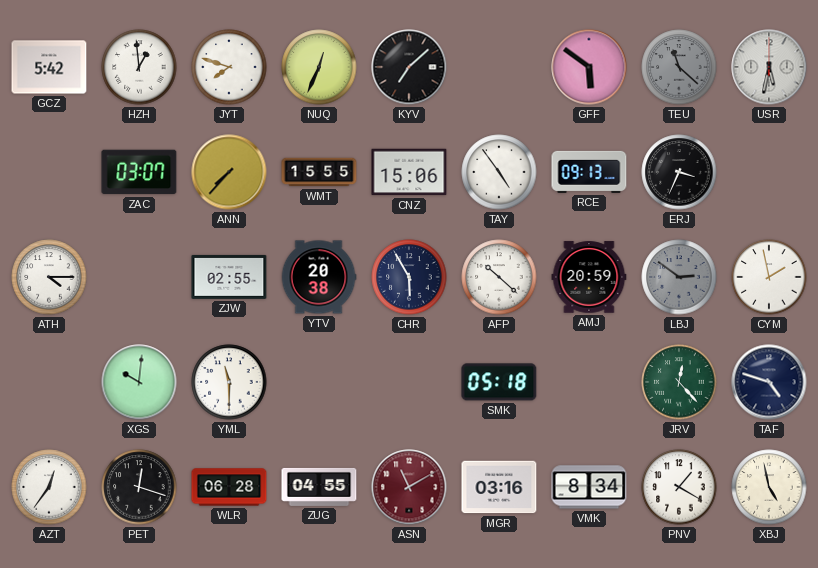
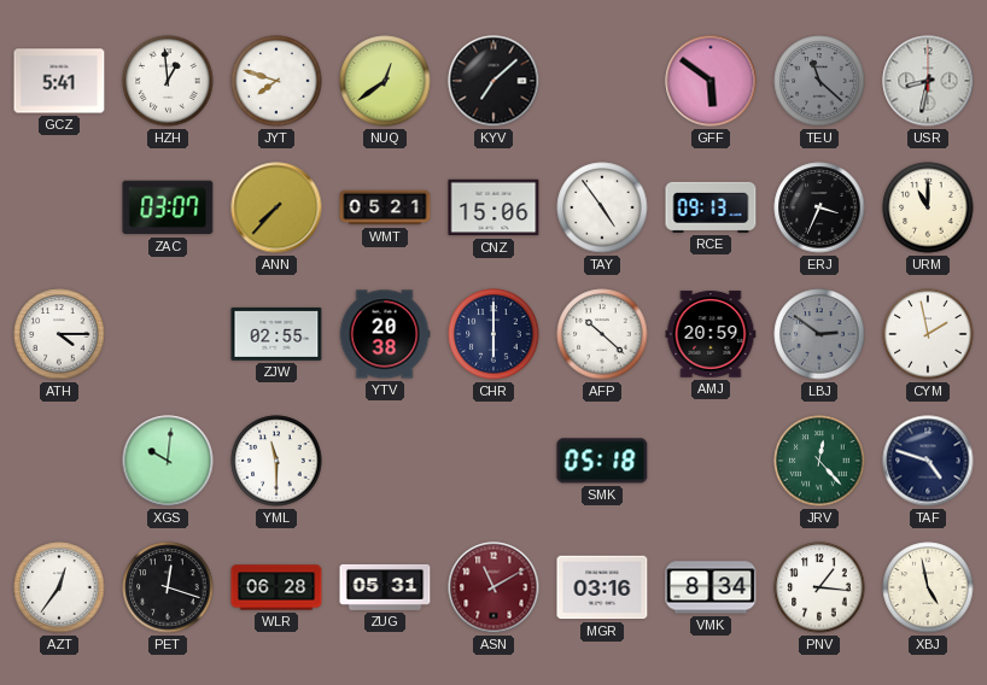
GCZ: 5:42 -> 5:41
NUQ: 12:34 -> 12:39
USR: 5:32 -> 8:32
WMT: 15:55 -> 05:21
URM: none -> 11:00
CHR: 5:55 -> 6:00
ZUG: 04:55 -> 05:31
PNV: 1:20 -> 1:16
